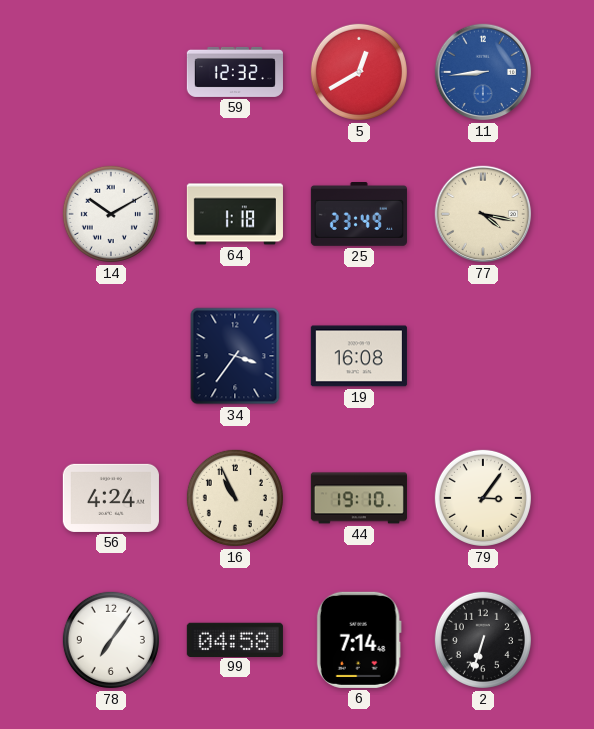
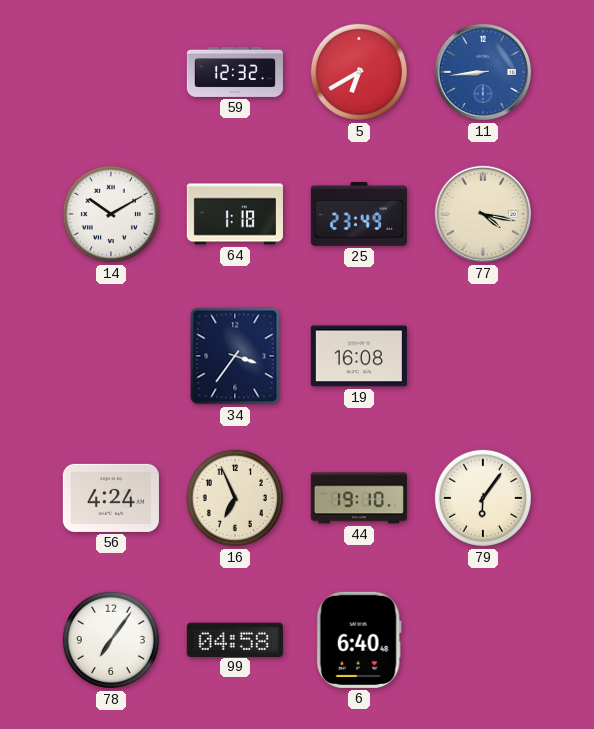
5: 12:40 -> 6:40
16: 10:56 -> 6:56
79: 3:06 -> 6:06
6: 7:14 -> 6:40
2: 6:33 -> none
